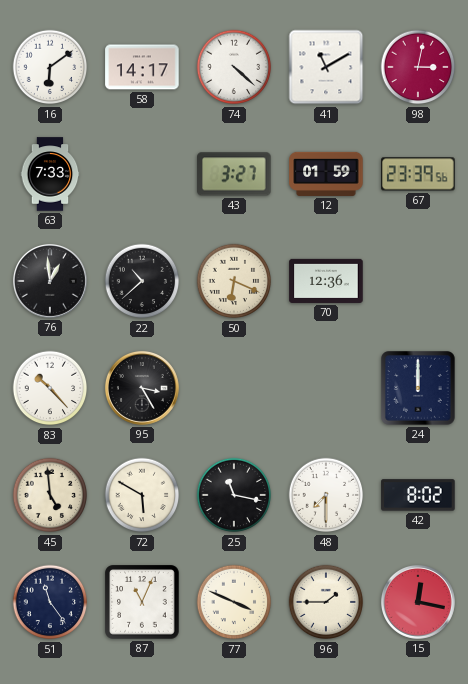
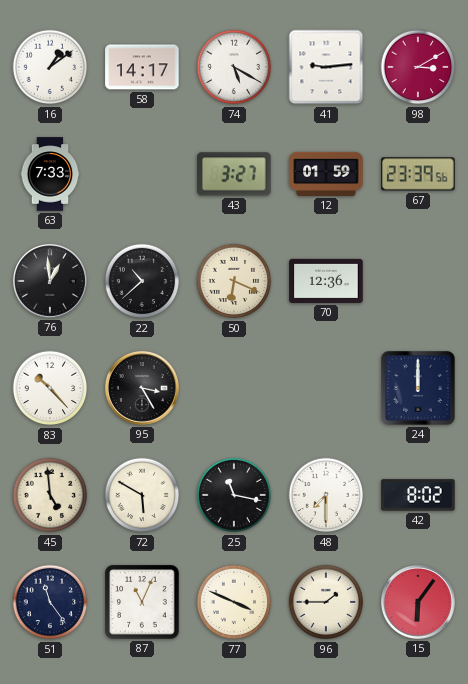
16: 6:09 -> 1:09
74: 4:22 -> 5:20
41: 11:10 -> 9:14
98: 3:02 -> 3:10
15: 12:17 -> 6:06
